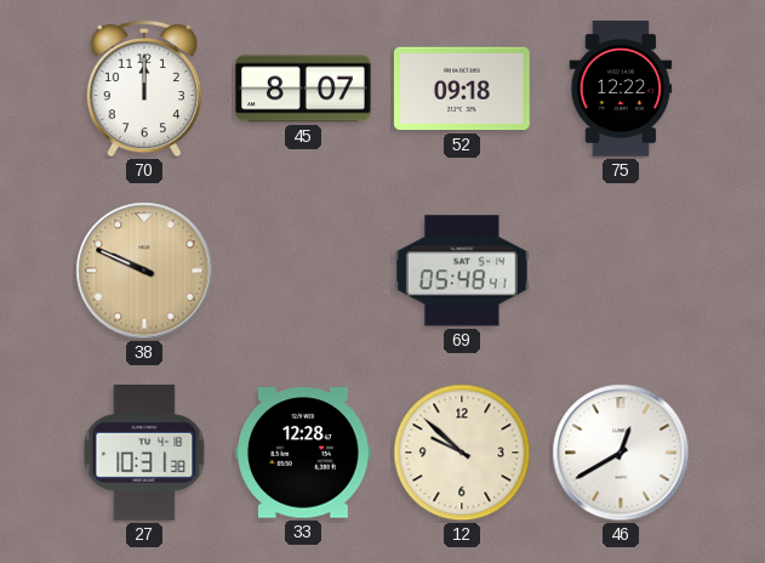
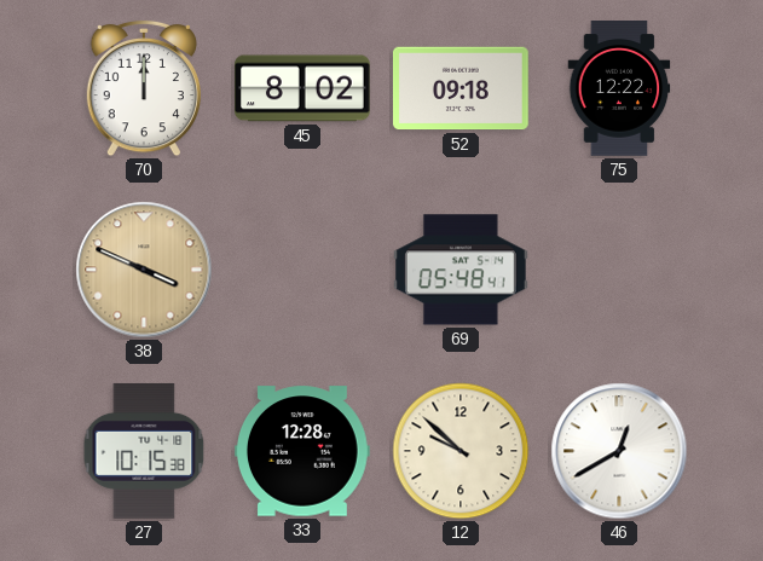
45: 8:07 -> 8:02
38: 9:49 -> 3:49
27: 10:31 -> 10:15
